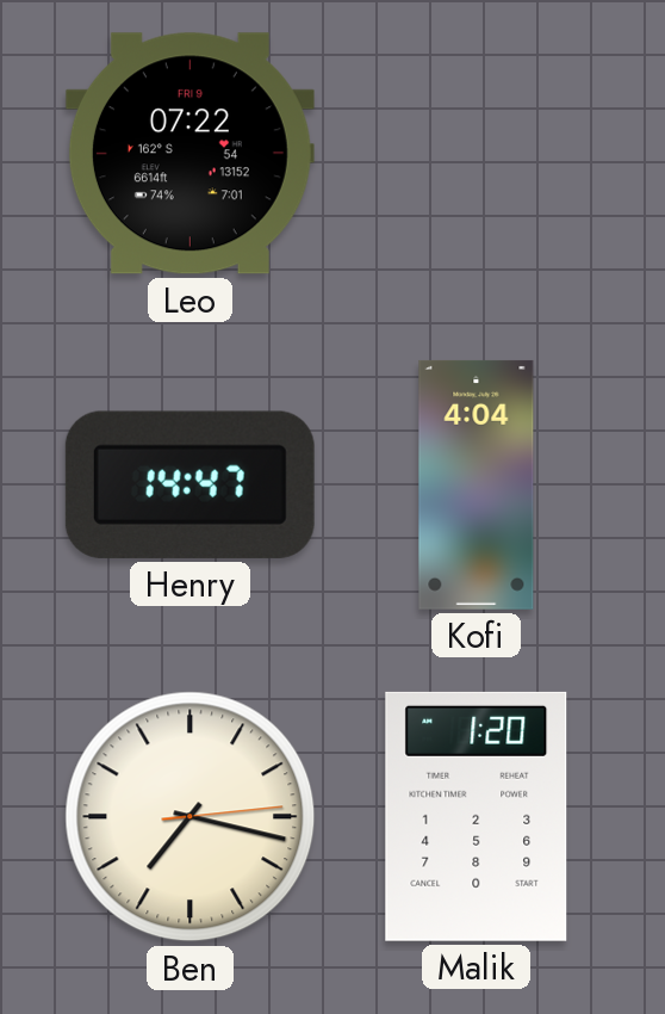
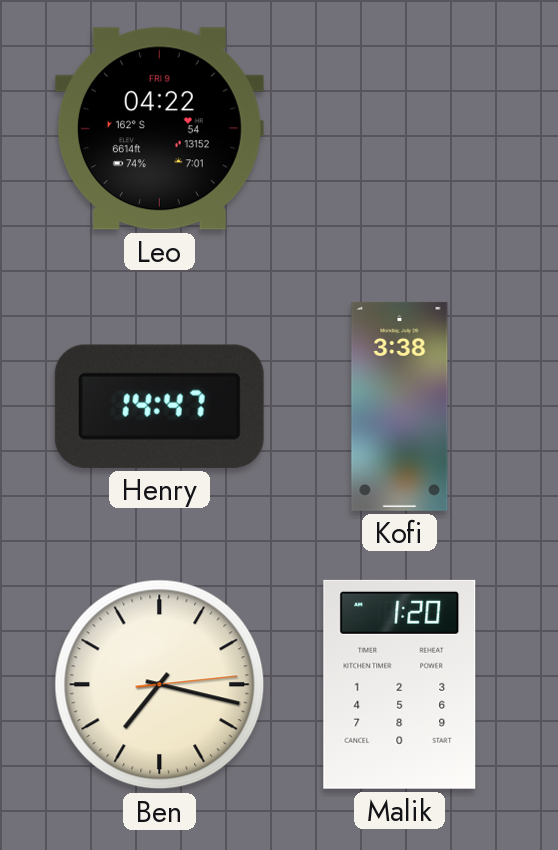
Leo: 07:22 -> 04:22
Kofi: 4:04 -> 3:38
